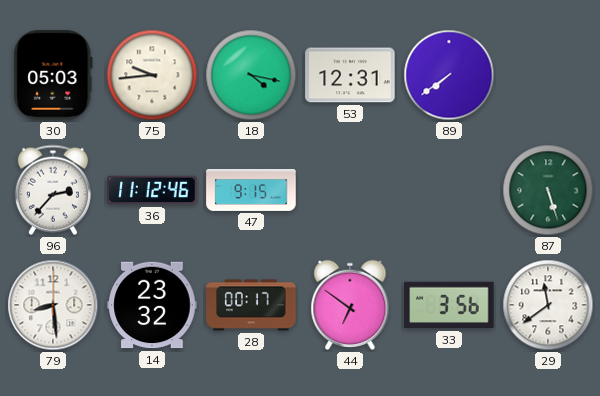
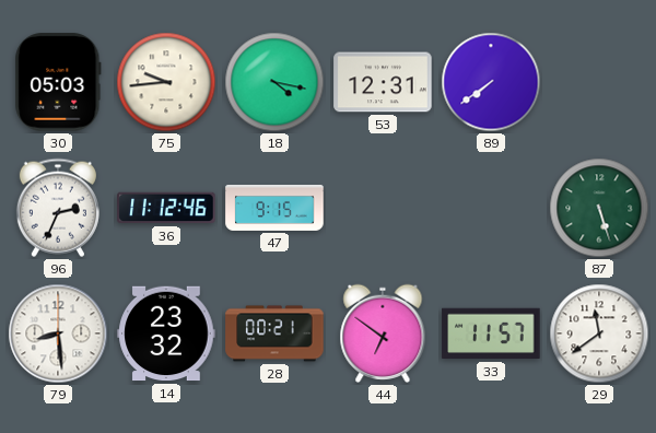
96: 2:37 -> 2:34
28: 00:17 -> 00:21
33: 3:56 -> 11:57
